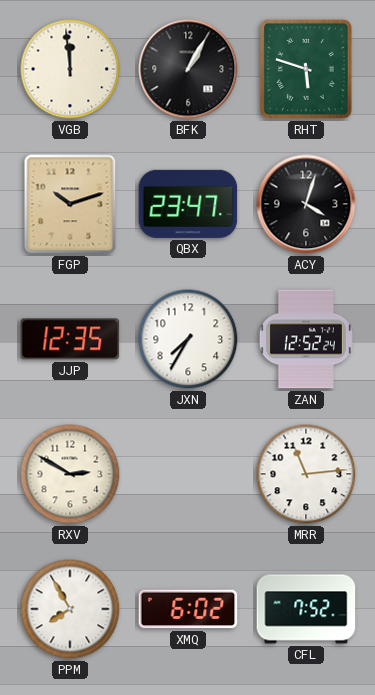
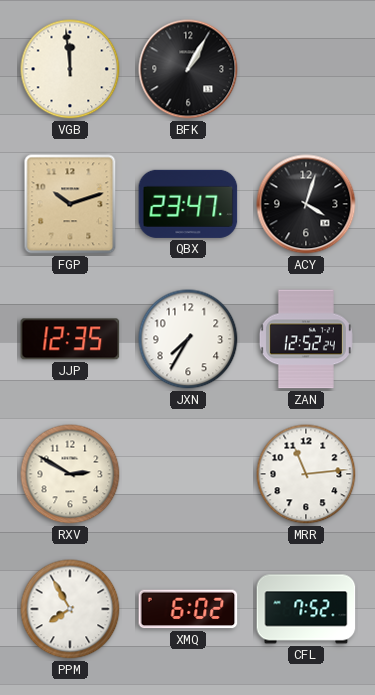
RHT: 5:48 -> none
